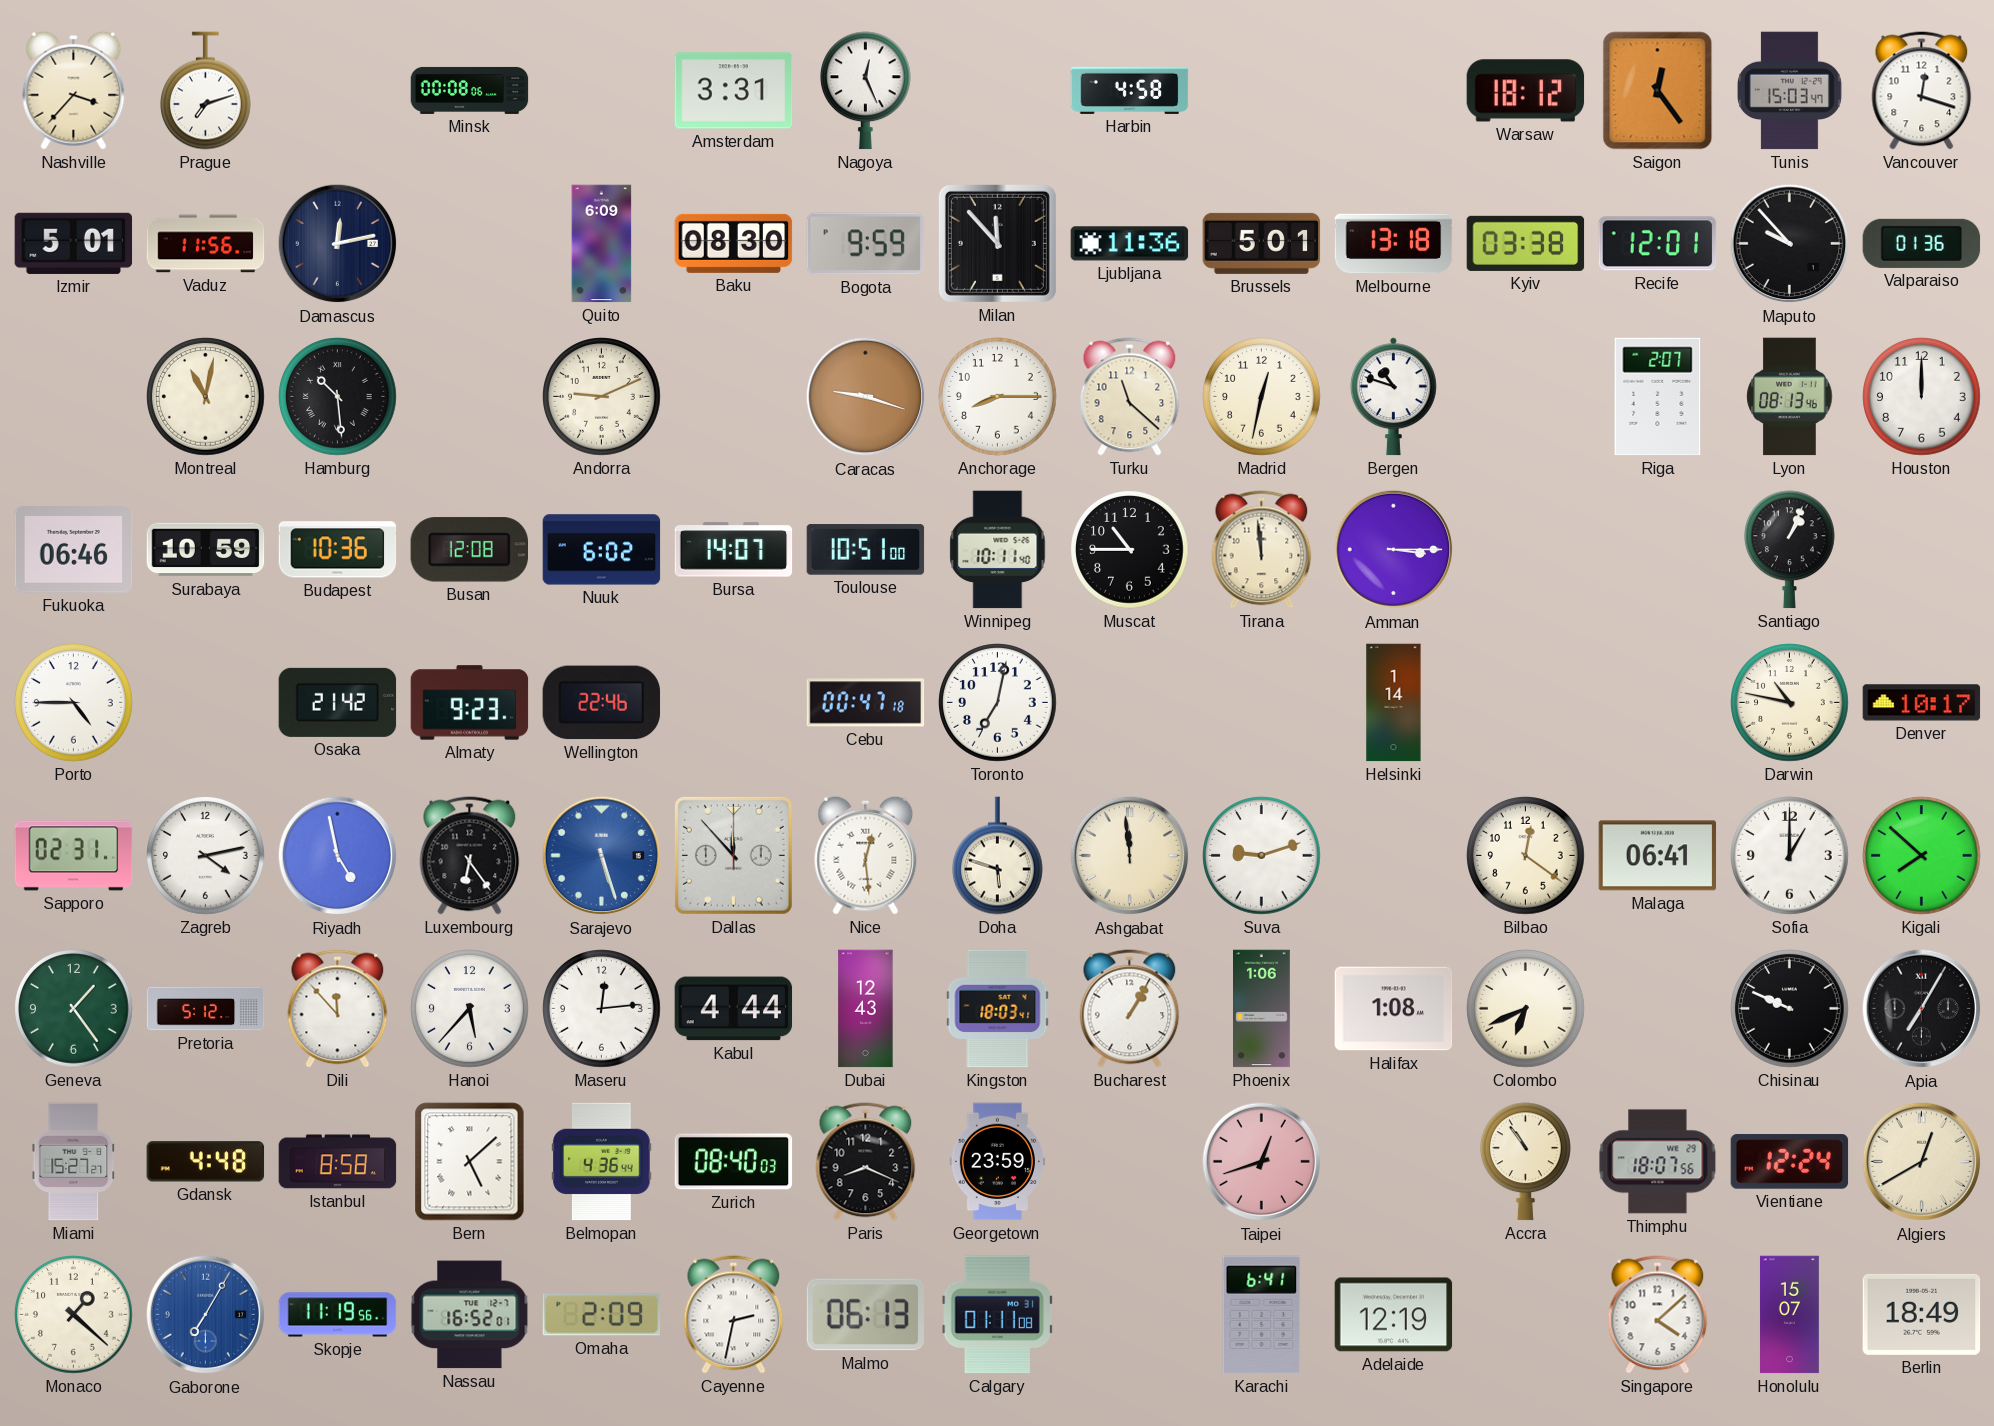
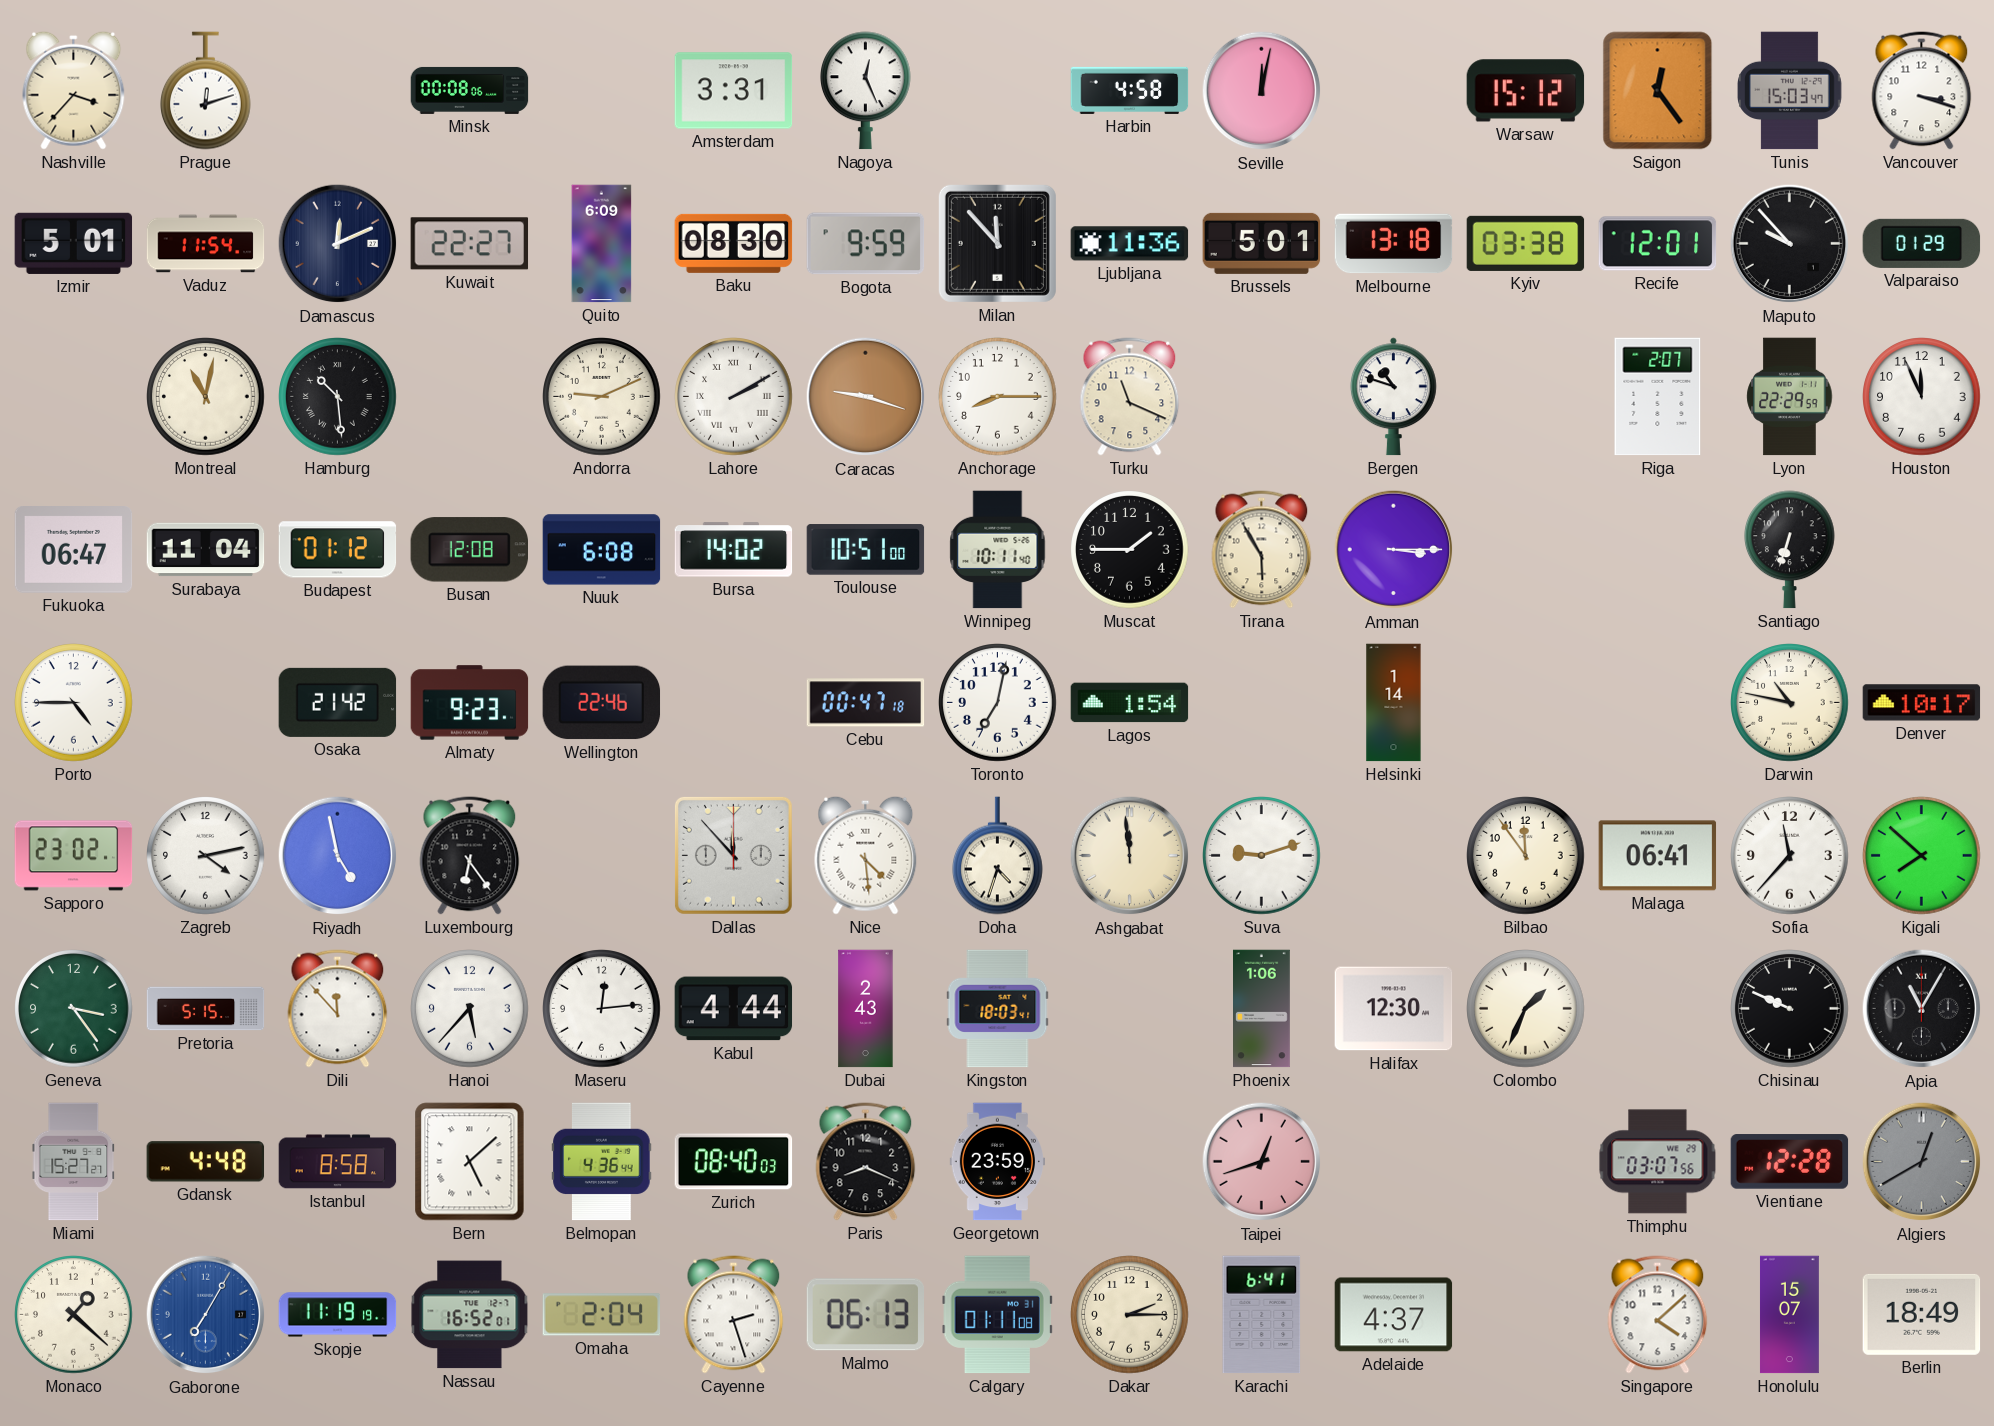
Prague: 7:12 -> 12:12
Seville: none -> 12:02
Warsaw: 18:12 -> 15:12
Vancouver: 12:18 -> 3:18
Vaduz: 11:56 -> 11:54
Damascus: 12:13 -> 12:11
Kuwait: none -> 22:27
Valparaiso: 01:36 -> 01:29
Lahore: none -> 2:10
Turku: 11:22 -> 11:19
Madrid: 12:32 -> none
Lyon: 08:13 -> 22:29
Houston: 12:00 -> 11:56
Fukuoka: 06:46 -> 06:47
Surabaya: 10:59 -> 11:04
Budapest: 10:36 -> 01:12
Nuuk: 6:02 -> 6:08
Bursa: 14:07 -> 14:02
Muscat: 10:45 -> 1:45
Tirana: 11:59 -> 5:55
Santiago: 1:04 -> 6:33
Lagos: none -> 1:54
Sapporo: 02:31 -> 23:02
Sarajevo: 5:27 -> none
Nice: 12:29 -> 4:29
Doha: 5:48 -> 4:33
Bilbao: 12:21 -> 11:54
Sofia: 1:00 -> 11:37
Geneva: 1:24 -> 3:24
Pretoria: 5:12 -> 5:15
Dubai: 12:43 -> 2:43
Bucharest: 1:05 -> none
Halifax: 1:08 -> 12:30
Colombo: 6:41 -> 1:34
Apia: 7:05 -> 11:05
Accra: 10:54 -> none
Thimphu: 18:07 -> 03:07
Vientiane: 12:24 -> 12:28
Algiers dial: cream -> grey
Skopje: 11:19:56 -> 11:19:19
Omaha: 2:09 -> 2:04
Cayenne: 2:32 -> 2:27
Dakar: none -> 2:15
Adelaide: 12:19 -> 4:37
